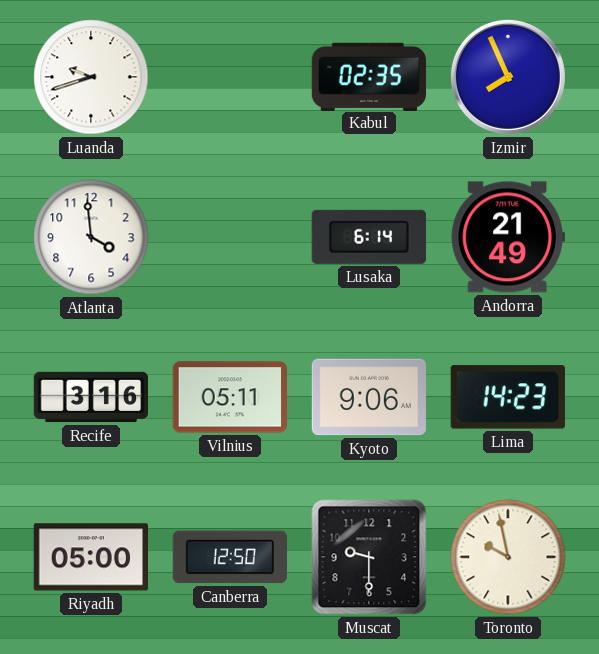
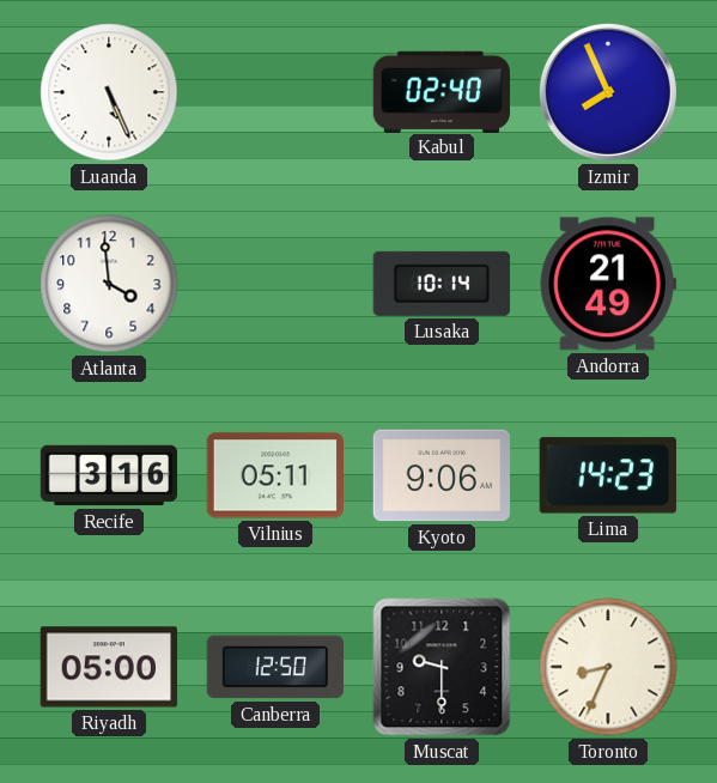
Luanda: 9:42 -> 5:26
Kabul: 02:35 -> 02:40
Lusaka: 6:14 -> 10:14
Toronto: 9:58 -> 8:34
